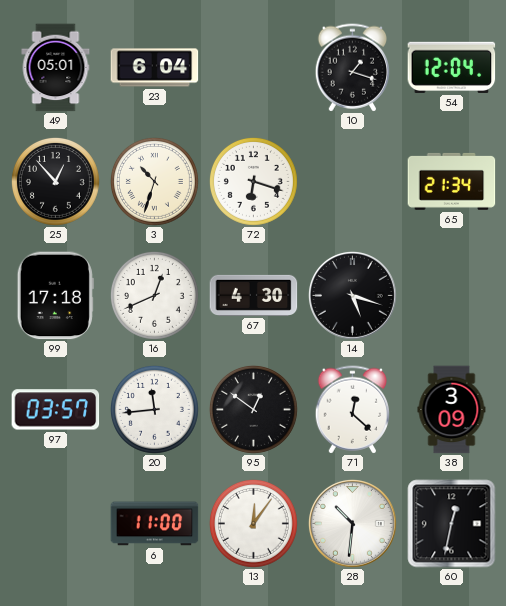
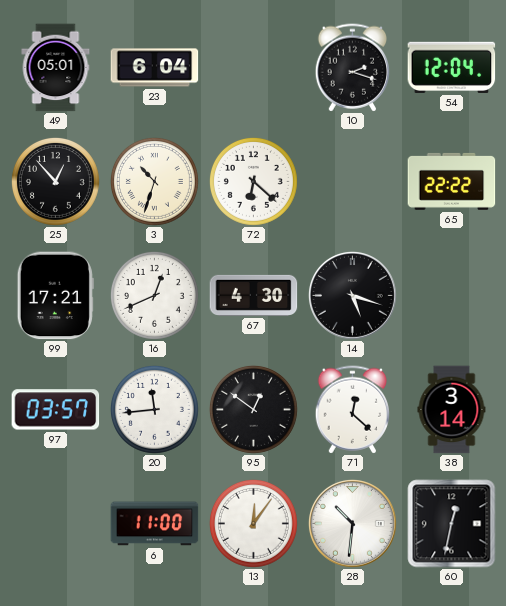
10: 1:18 -> 2:18
72: 6:18 -> 6:22
65: 21:34 -> 22:22
99: 17:18 -> 17:21
38: 3:09 -> 3:14
